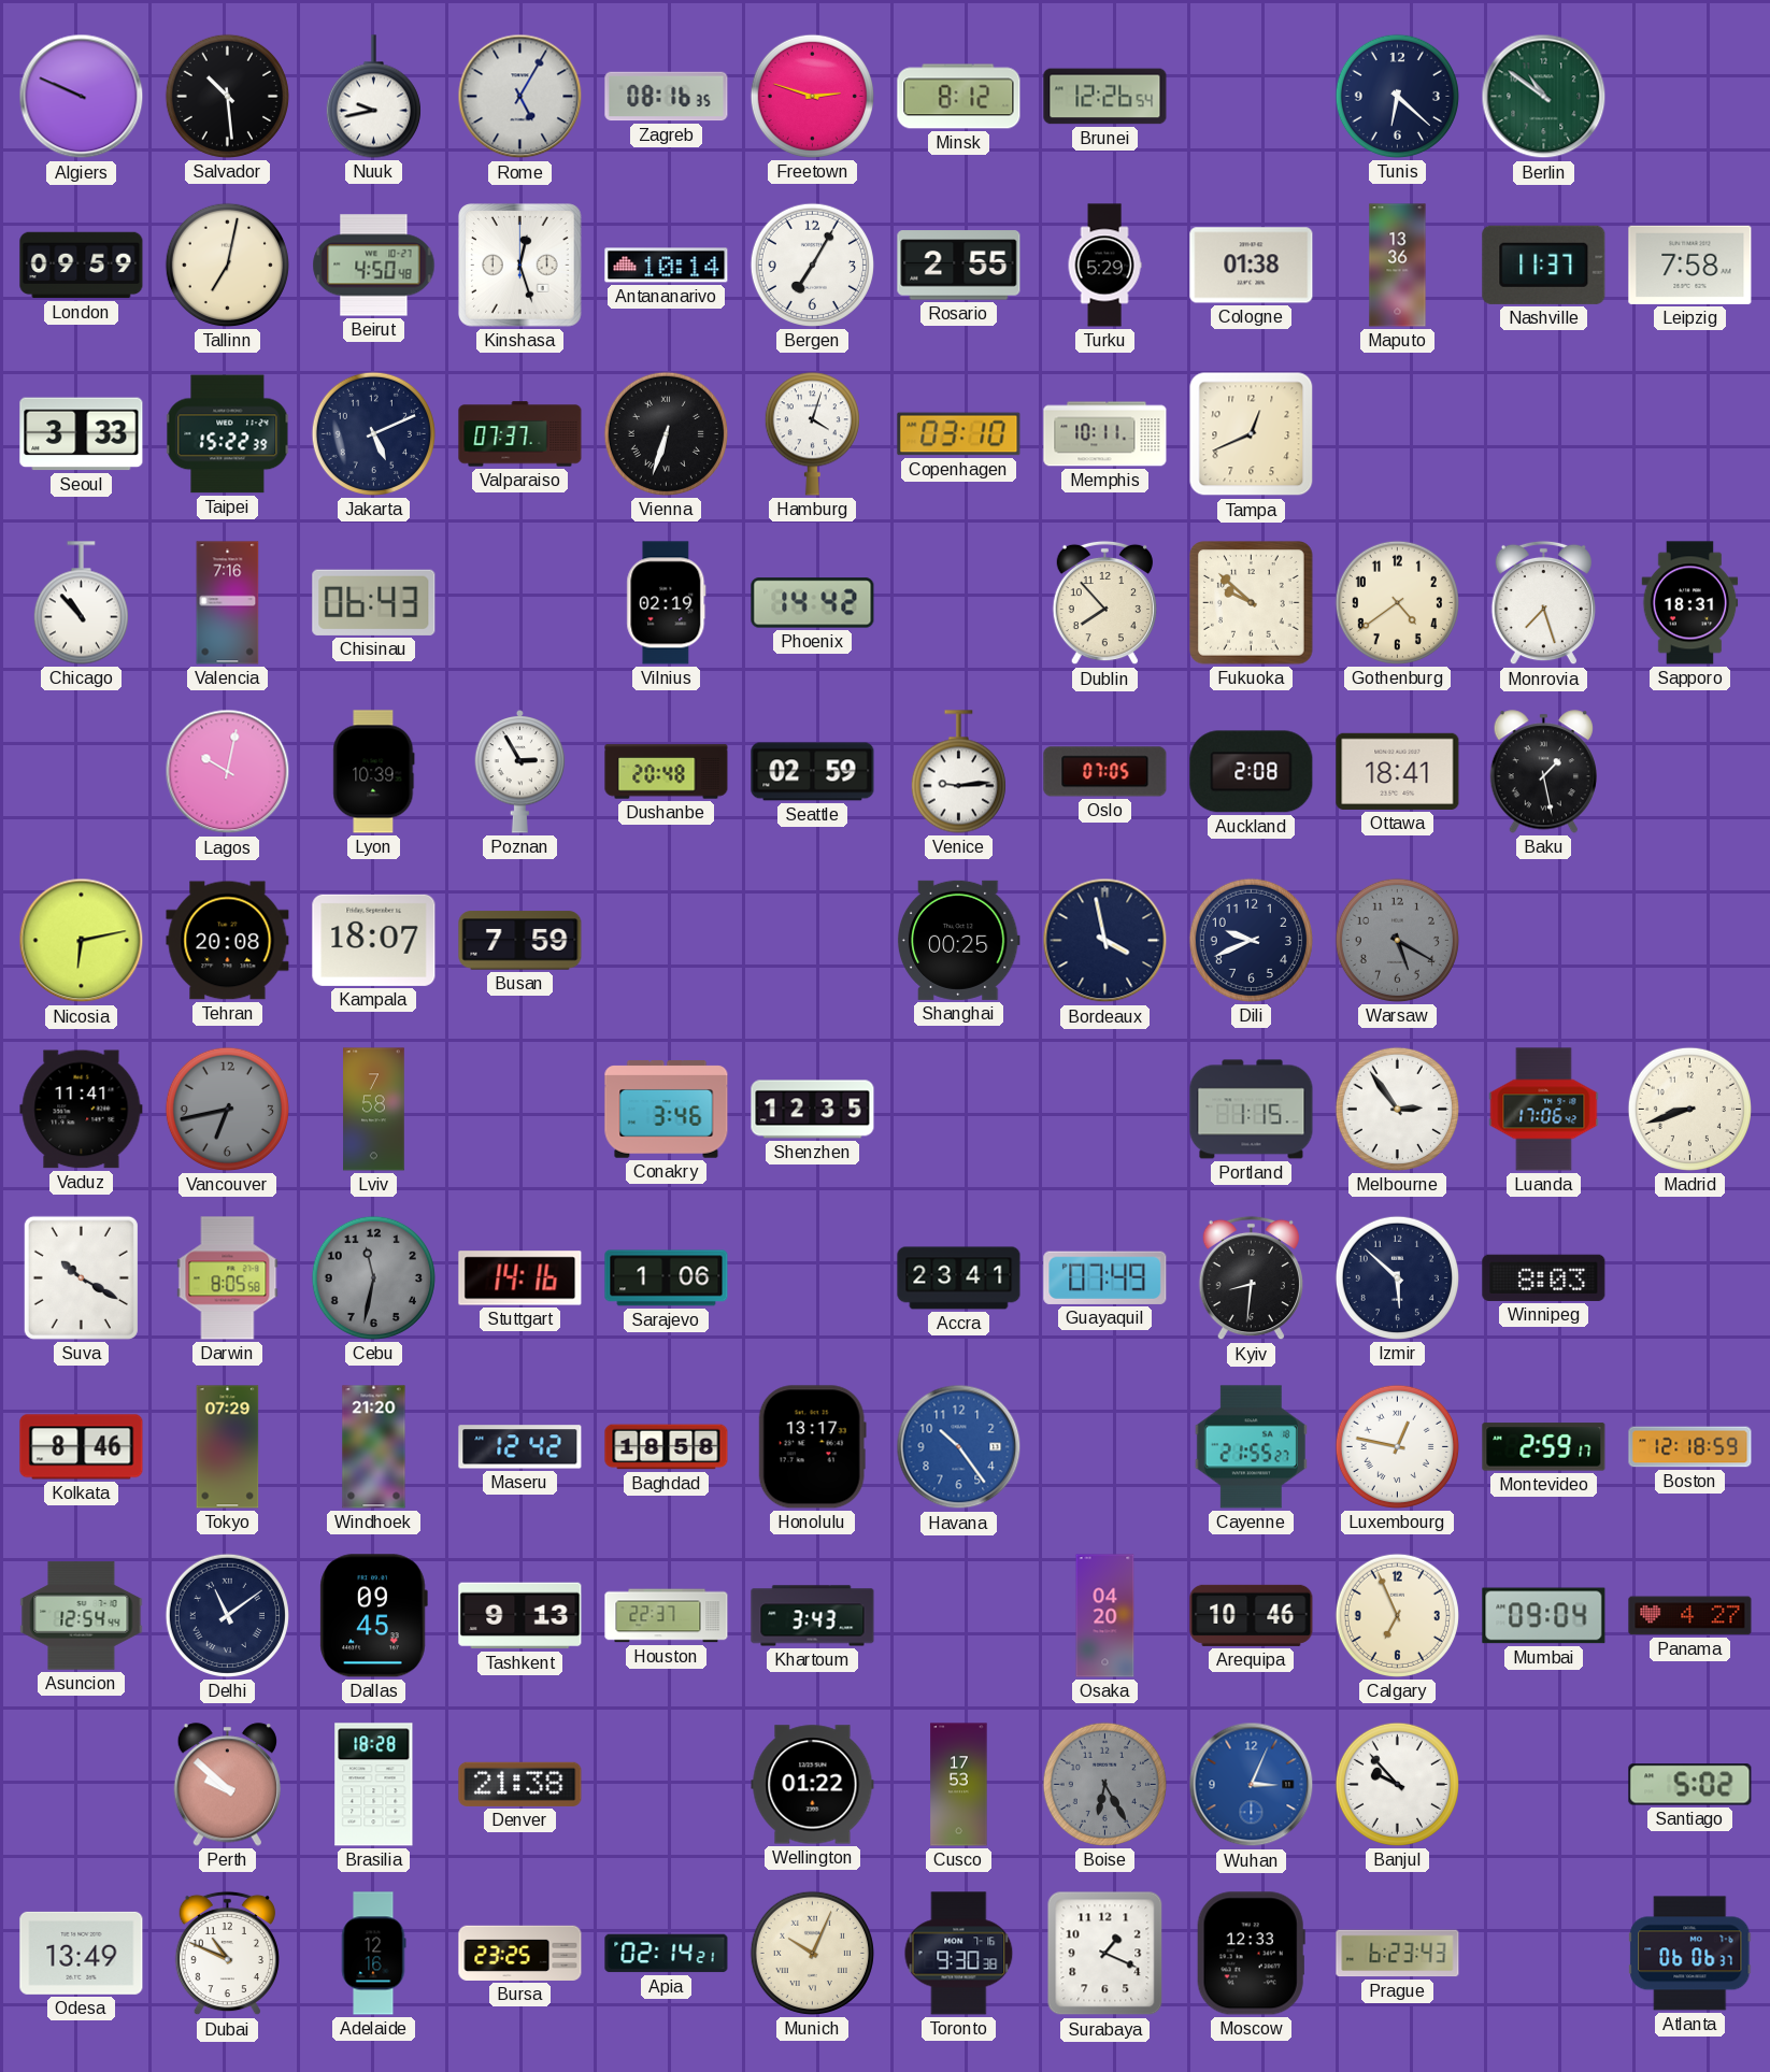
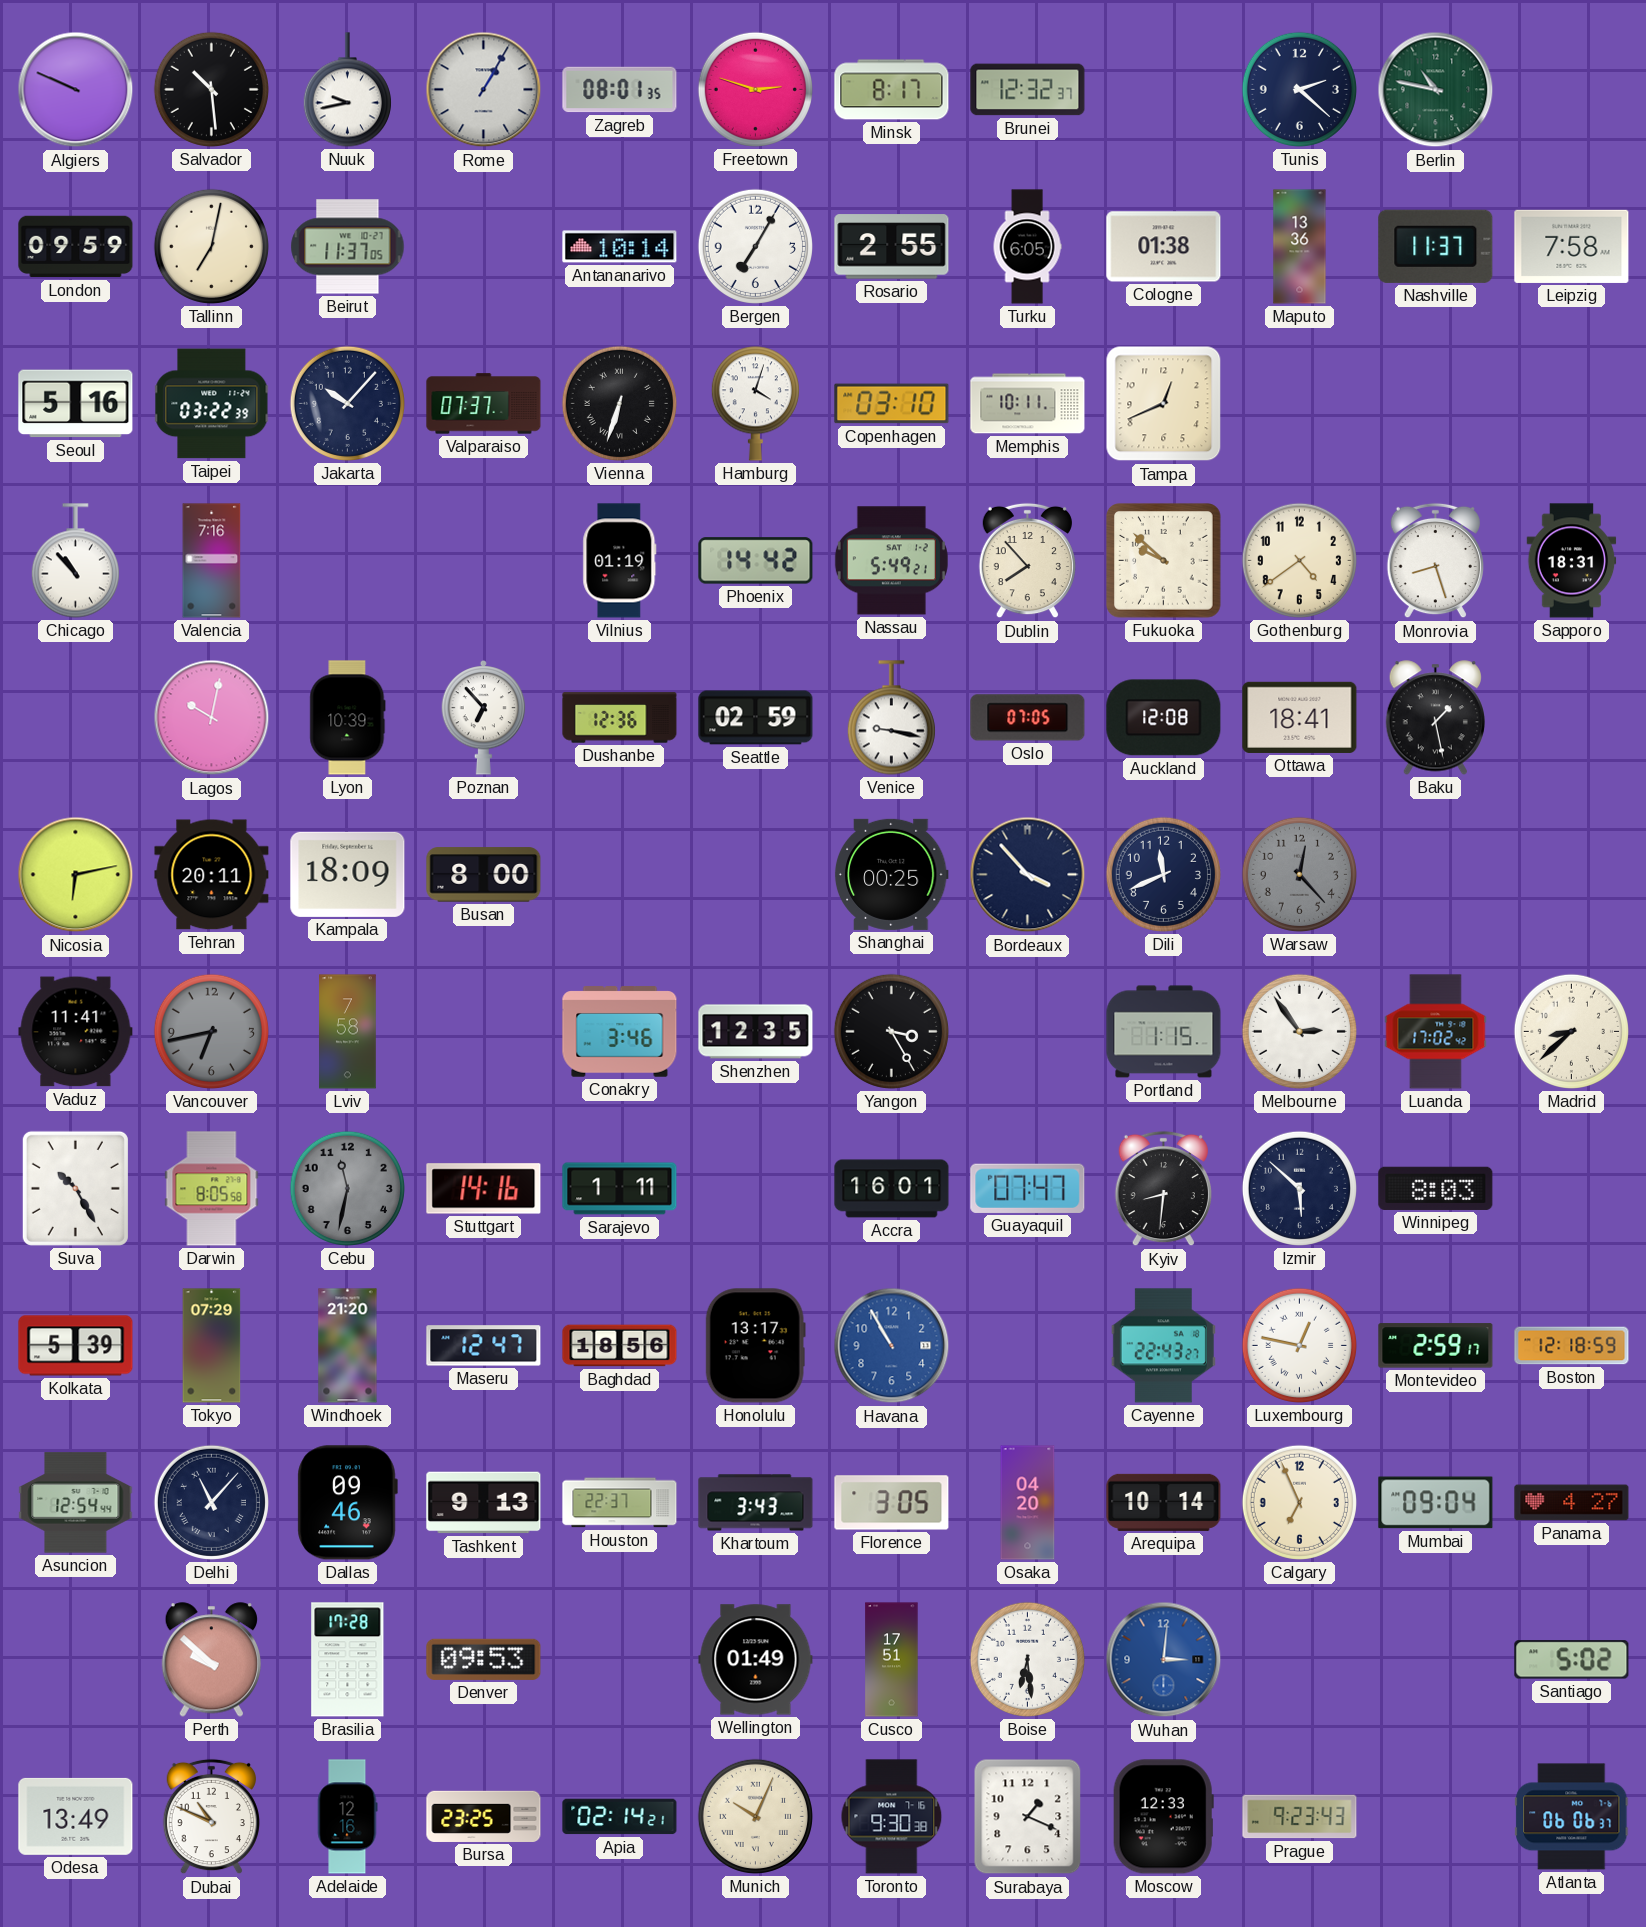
Rome: 5:05 -> 1:05
Zagreb: 08:16 -> 08:01
Minsk: 8:12 -> 8:17
Brunei: 12:26 -> 12:32
Tunis: 6:22 -> 2:22
Berlin: 10:51 -> 10:47
Beirut: 4:50 -> 11:37
Kinshasa: 12:27 -> none
Turku: 5:29 -> 6:05
Seoul: 3:33 -> 5:16
Taipei: 15:22 -> 03:22
Jakarta: 5:11 -> 10:07
Chisinau: 06:43 -> none
Vilnius: 02:19 -> 01:19
Nassau: none -> 5:49
Monrovia: 7:27 -> 8:27
Poznan: 2:55 -> 6:53
Dushanbe: 20:48 -> 12:36
Venice: 9:14 -> 9:17
Auckland: 2:08 -> 12:08
Tehran: 20:08 -> 20:11
Kampala: 18:07 -> 18:09
Busan: 7:59 -> 8:00
Bordeaux: 3:58 -> 3:53
Dili: 9:41 -> 11:41
Warsaw: 5:20 -> 12:23
Yangon: none -> 3:25
Luanda: 17:06 -> 17:02
Madrid: 8:42 -> 8:38
Suva: 10:20 -> 10:25
Sarajevo: 1:06 -> 1:11
Accra: 23:41 -> 16:01
Guayaquil: 07:49 -> 07:47
Kolkata: 8:46 -> 5:39
Maseru: 12:42 -> 12:47
Baghdad: 18:58 -> 18:56
Havana: 10:24 -> 10:55
Cayenne: 21:55 -> 22:43
Delhi: 11:09 -> 11:07
Dallas: 09:45 -> 09:46
Florence: none -> 3:05
Arequipa: 10:46 -> 10:14
Brasilia: 18:28 -> 17:28
Denver: 21:38 -> 09:53
Wellington: 01:22 -> 01:49
Cusco: 17:53 -> 17:51
Boise: 6:25 -> 6:29
Boise dial: grey -> white
Wuhan: 3:04 -> 3:01
Banjul: 9:53 -> none
Prague: 6:23 -> 9:23
